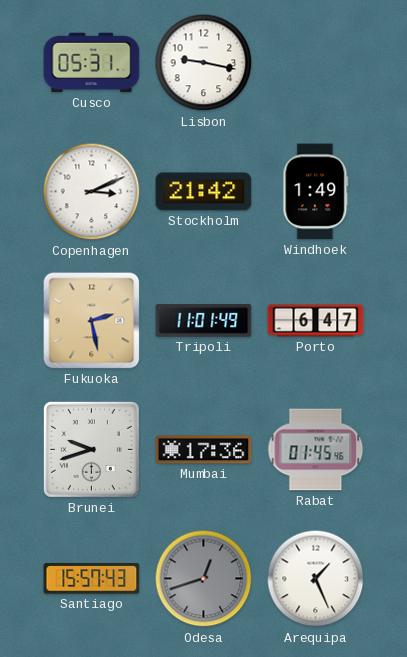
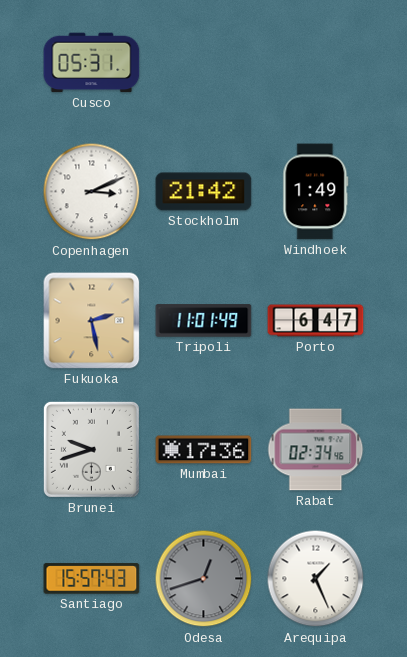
Lisbon: 9:17 -> none
Rabat: 01:45 -> 02:34
